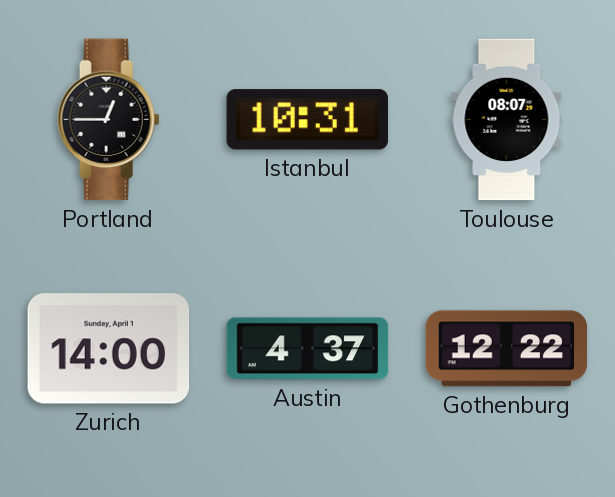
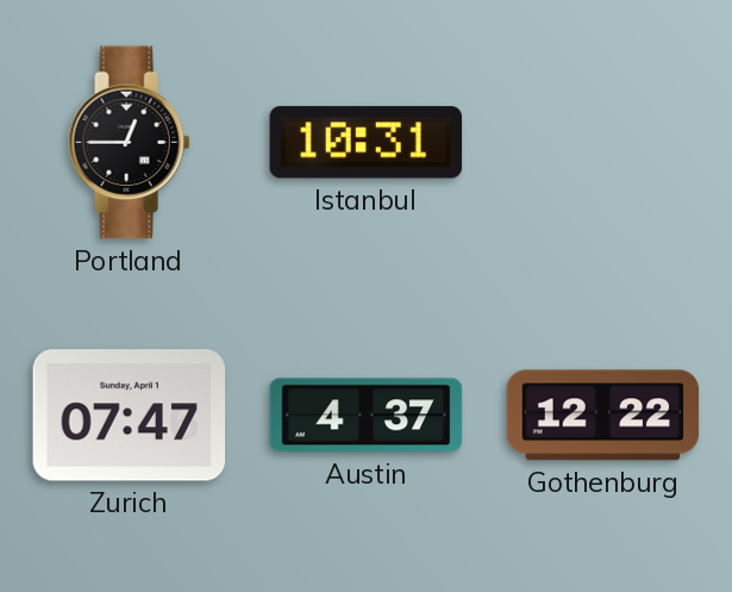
Toulouse: 08:07 -> none
Zurich: 14:00 -> 07:47
